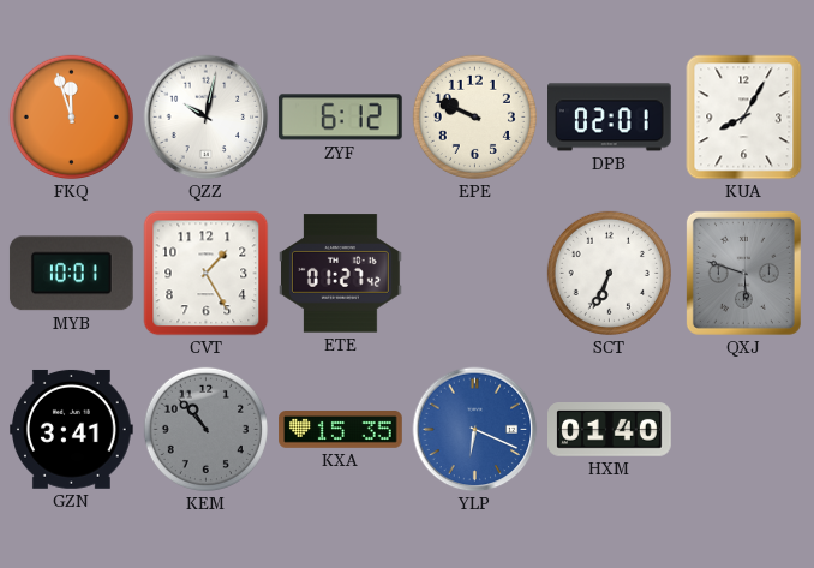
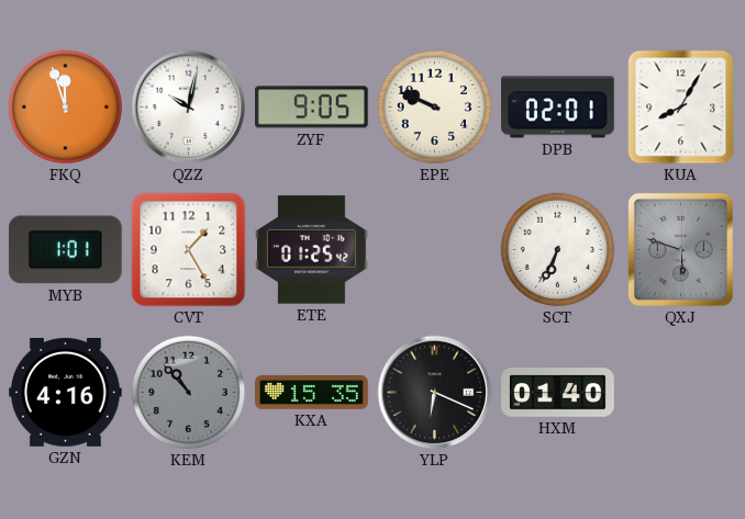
ZYF: 6:12 -> 9:05
MYB: 10:01 -> 1:01
ETE: 01:27 -> 01:25
GZN: 3:41 -> 4:16
YLP dial: blue -> black
